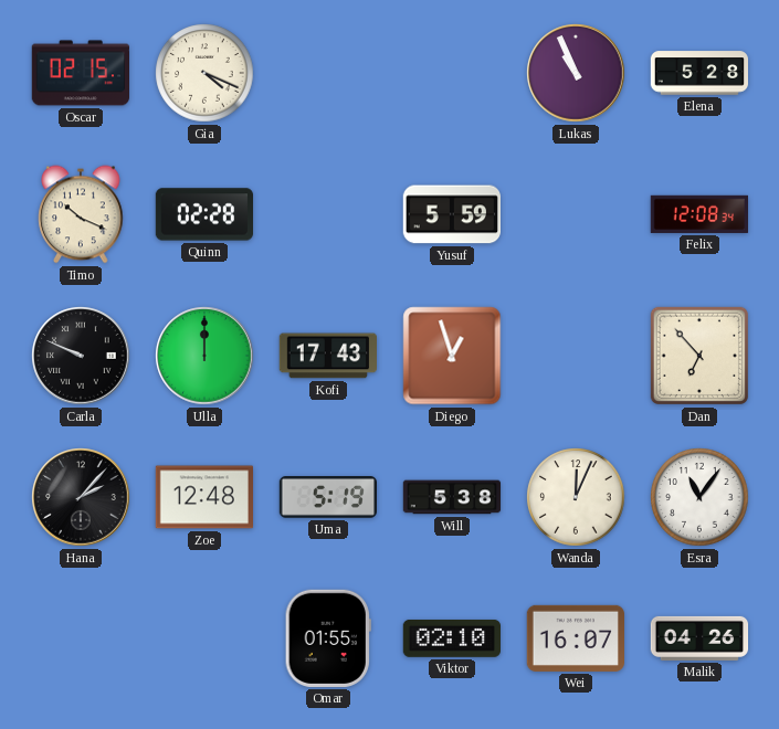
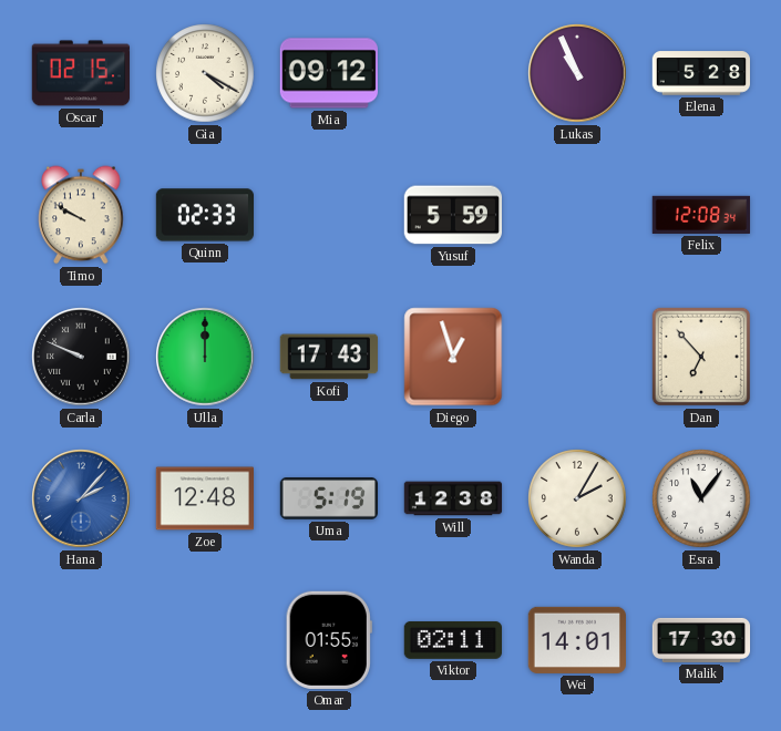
Gia: 4:19 -> 4:20
Mia: none -> 09:12
Timo: 10:19 -> 9:50
Quinn: 02:28 -> 02:33
Hana dial: black -> blue
Will: 5:38 -> 12:38
Wanda: 12:04 -> 2:05
Viktor: 02:10 -> 02:11
Wei: 16:07 -> 14:01
Malik: 04:26 -> 17:30
